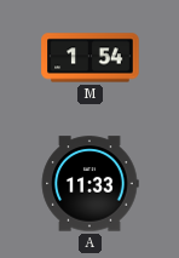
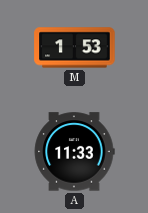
M: 1:54 -> 1:53
